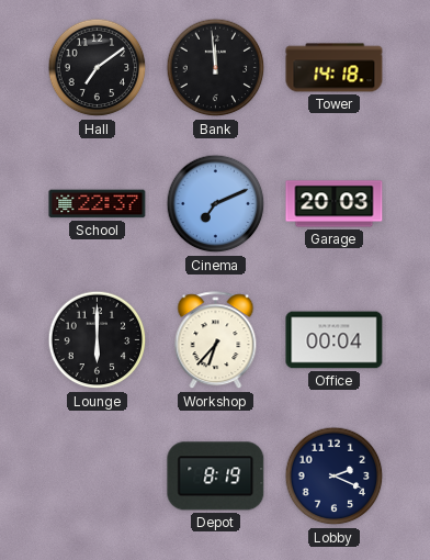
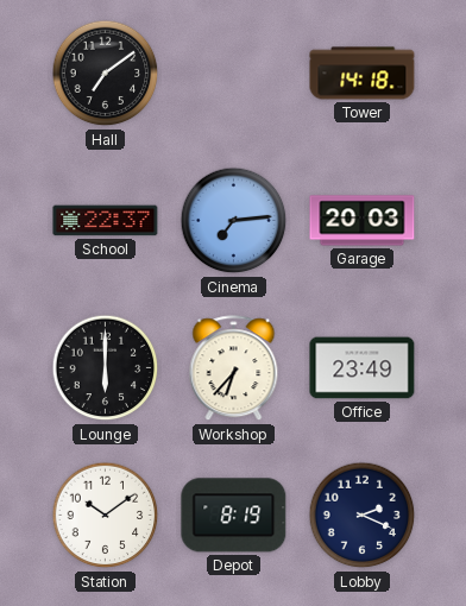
Bank: 11:59 -> none
Cinema: 7:11 -> 7:14
Office: 00:04 -> 23:49
Station: none -> 10:09
